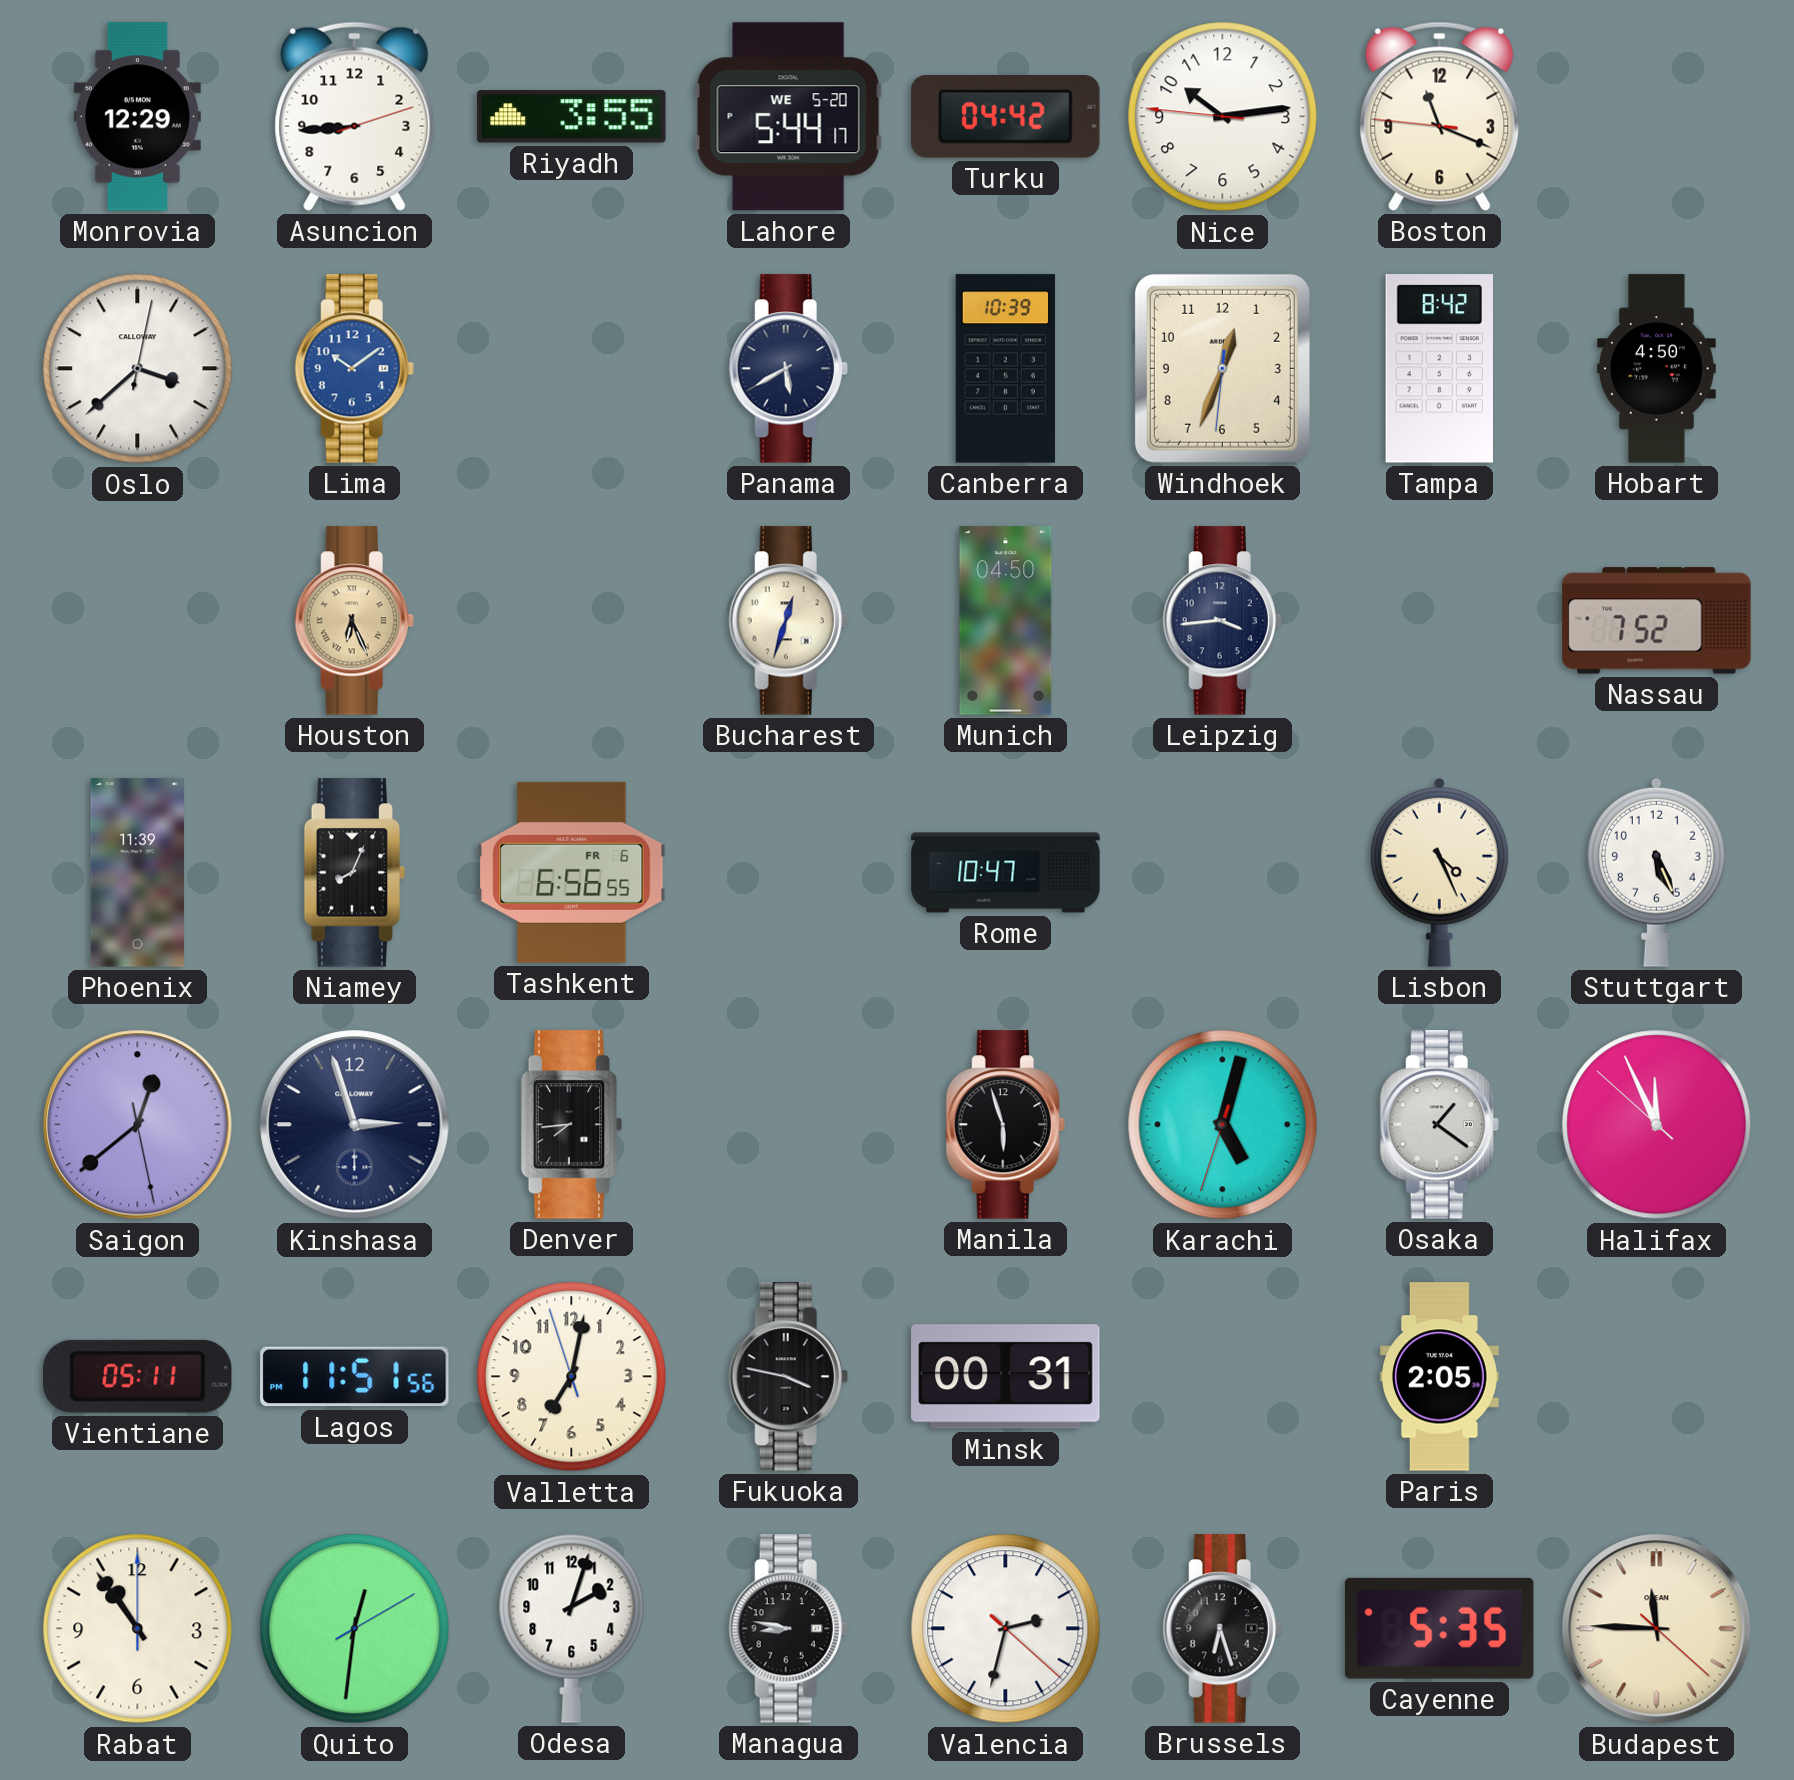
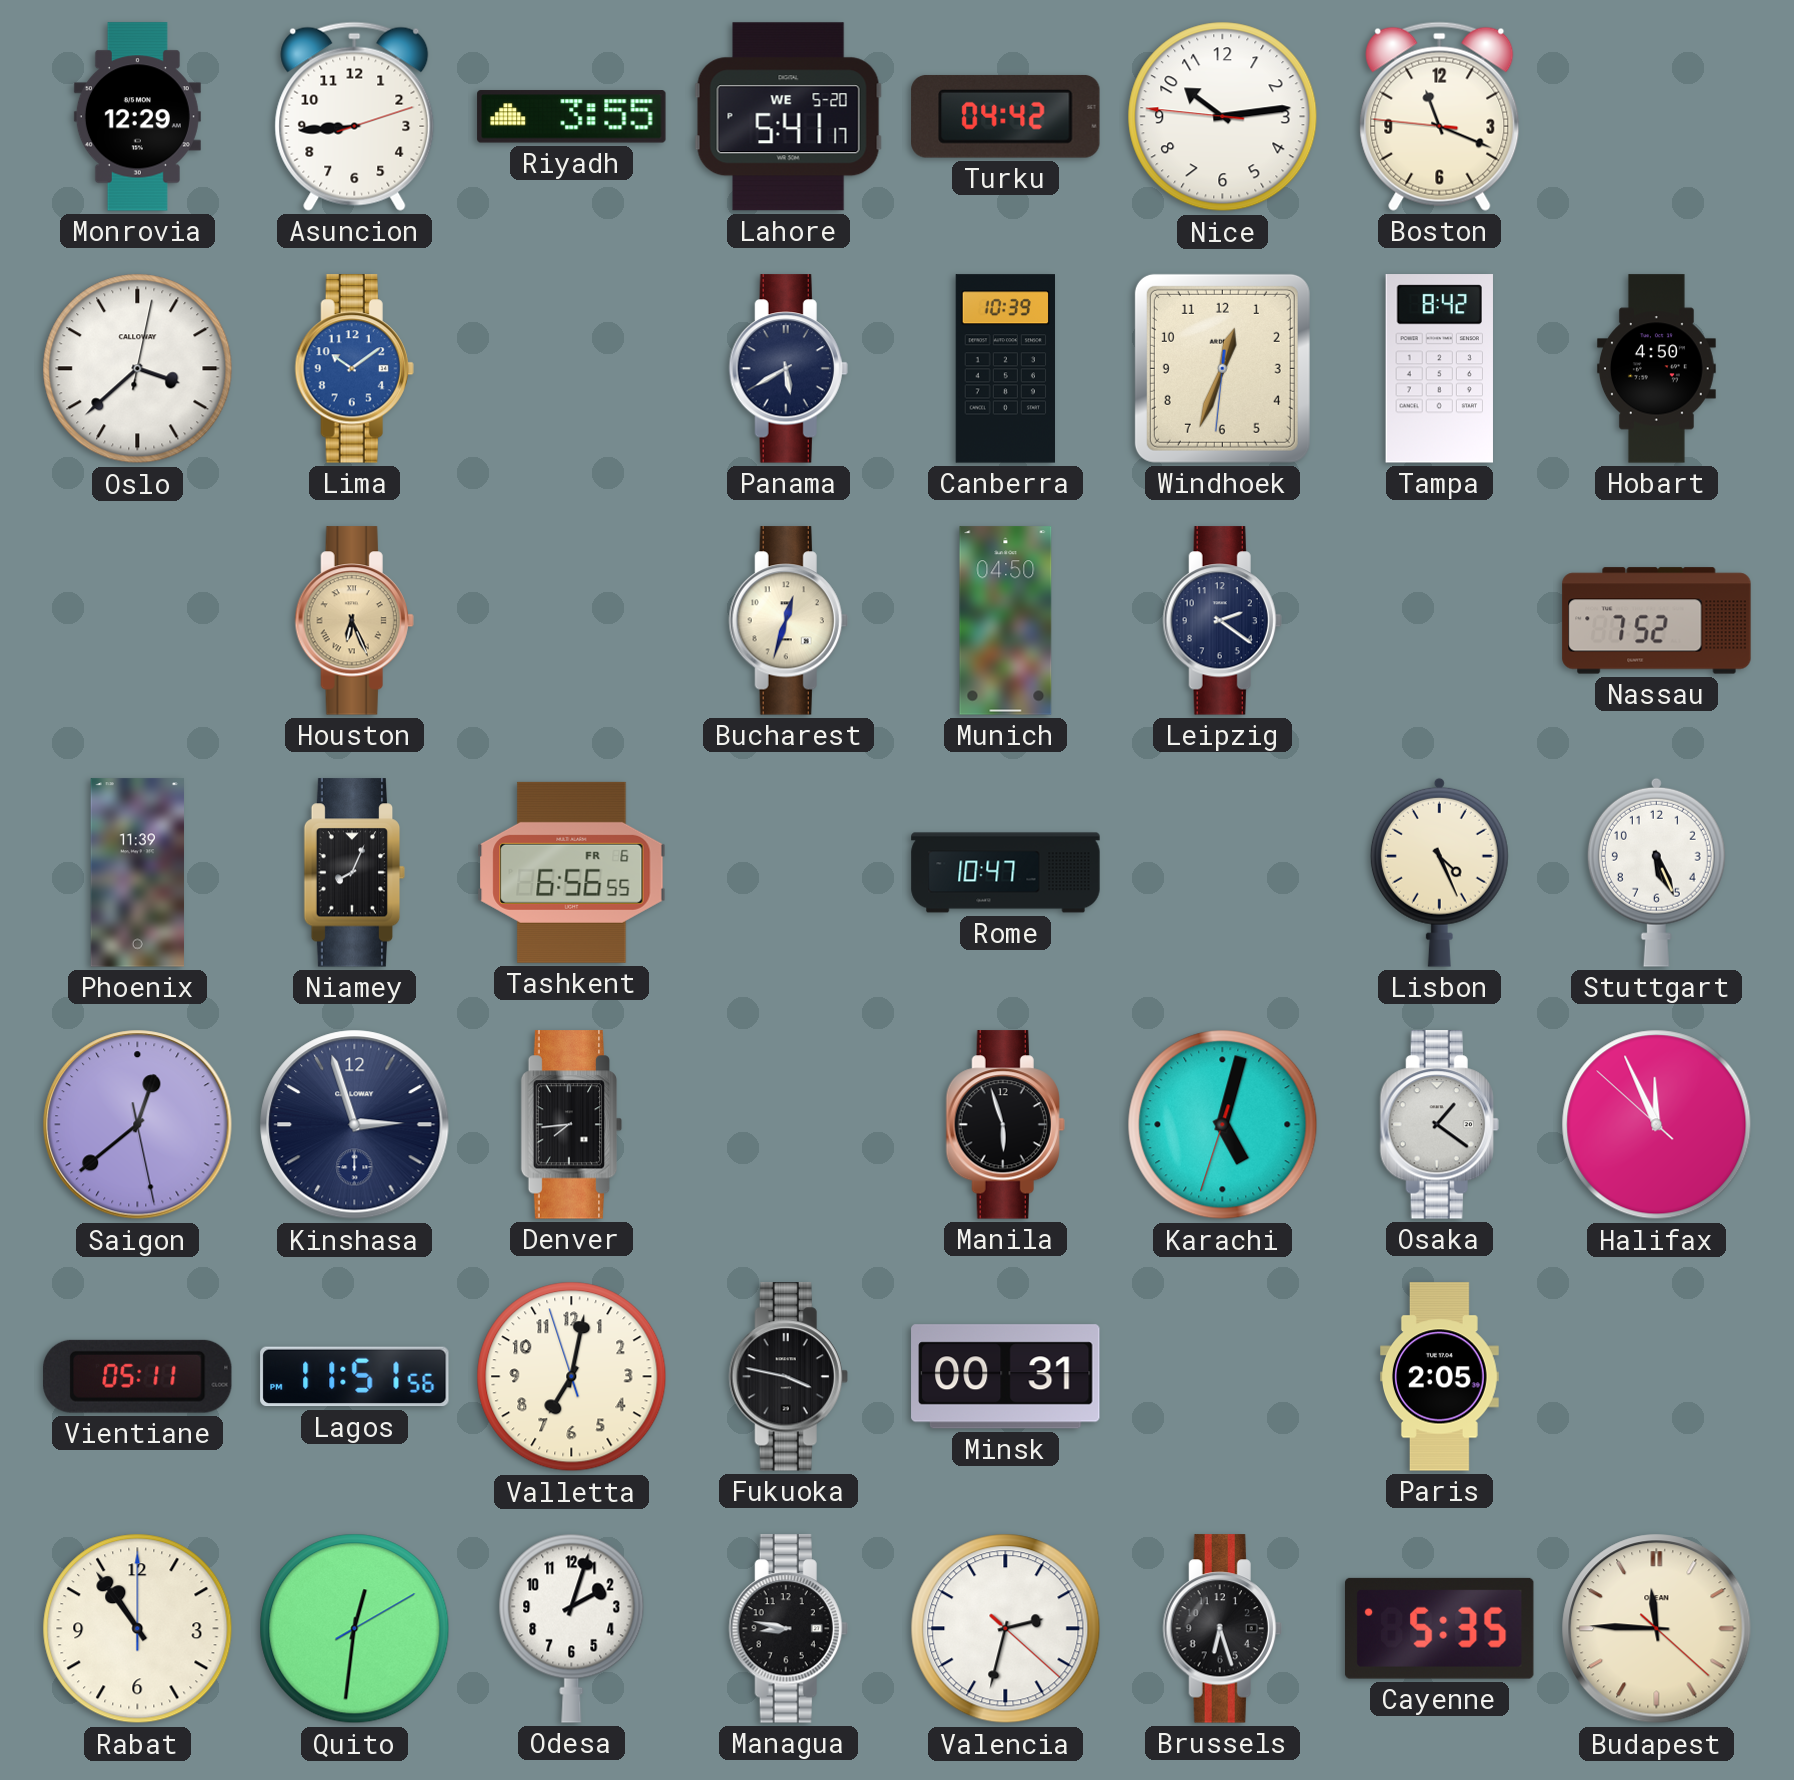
Lahore: 5:44 -> 5:41
Leipzig: 3:44 -> 2:21
